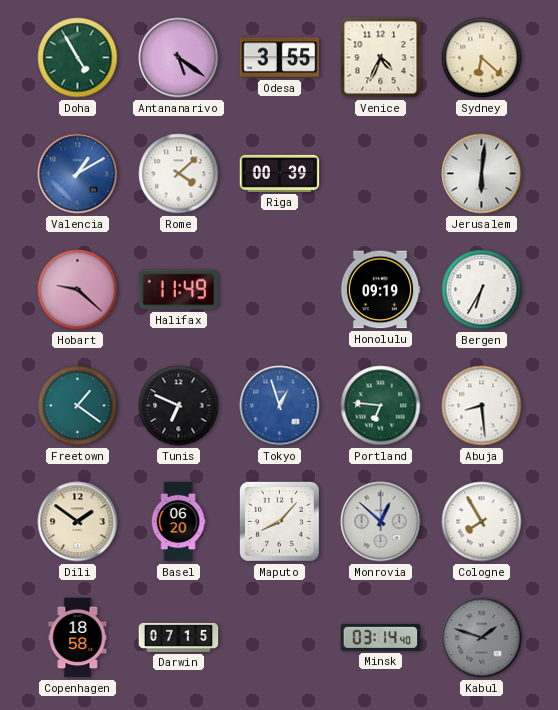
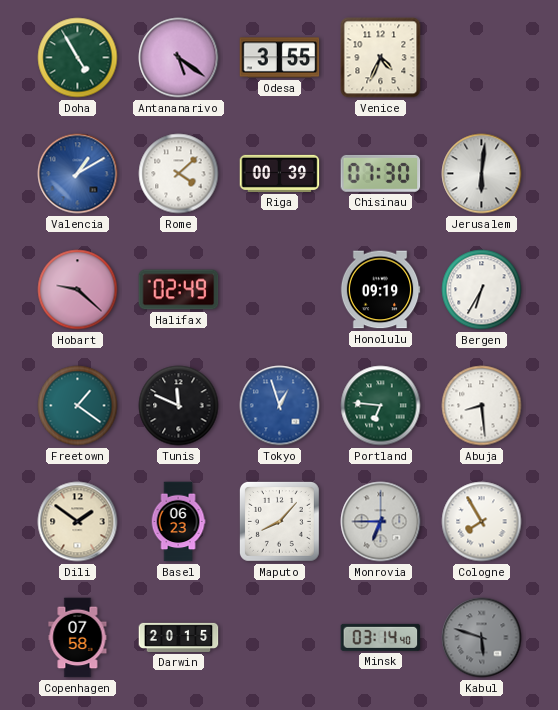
Sydney: 6:22 -> none
Chisinau: none -> 07:30
Halifax: 11:49 -> 02:49
Tunis: 6:49 -> 11:49
Basel: 06:20 -> 06:23
Monrovia: 12:52 -> 6:45
Copenhagen: 18:58 -> 07:58
Darwin: 07:15 -> 20:15
Kabul: 1:48 -> 5:48
